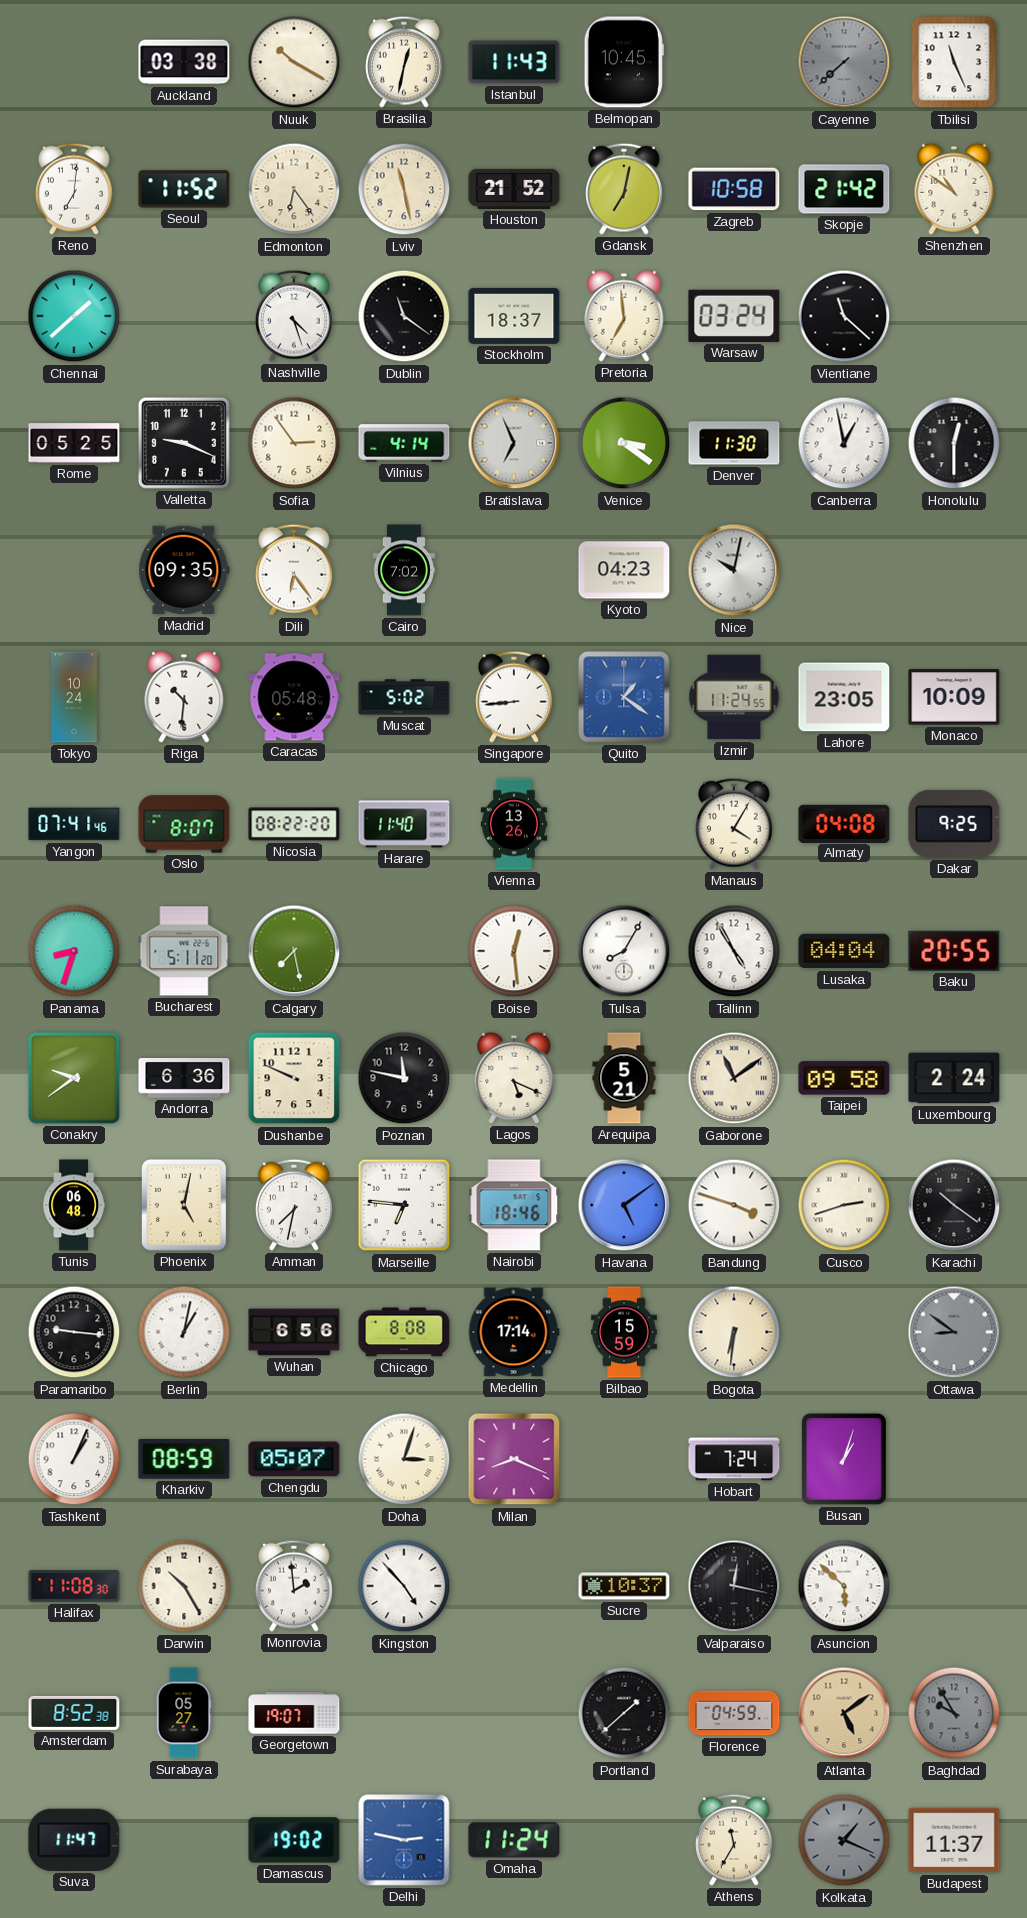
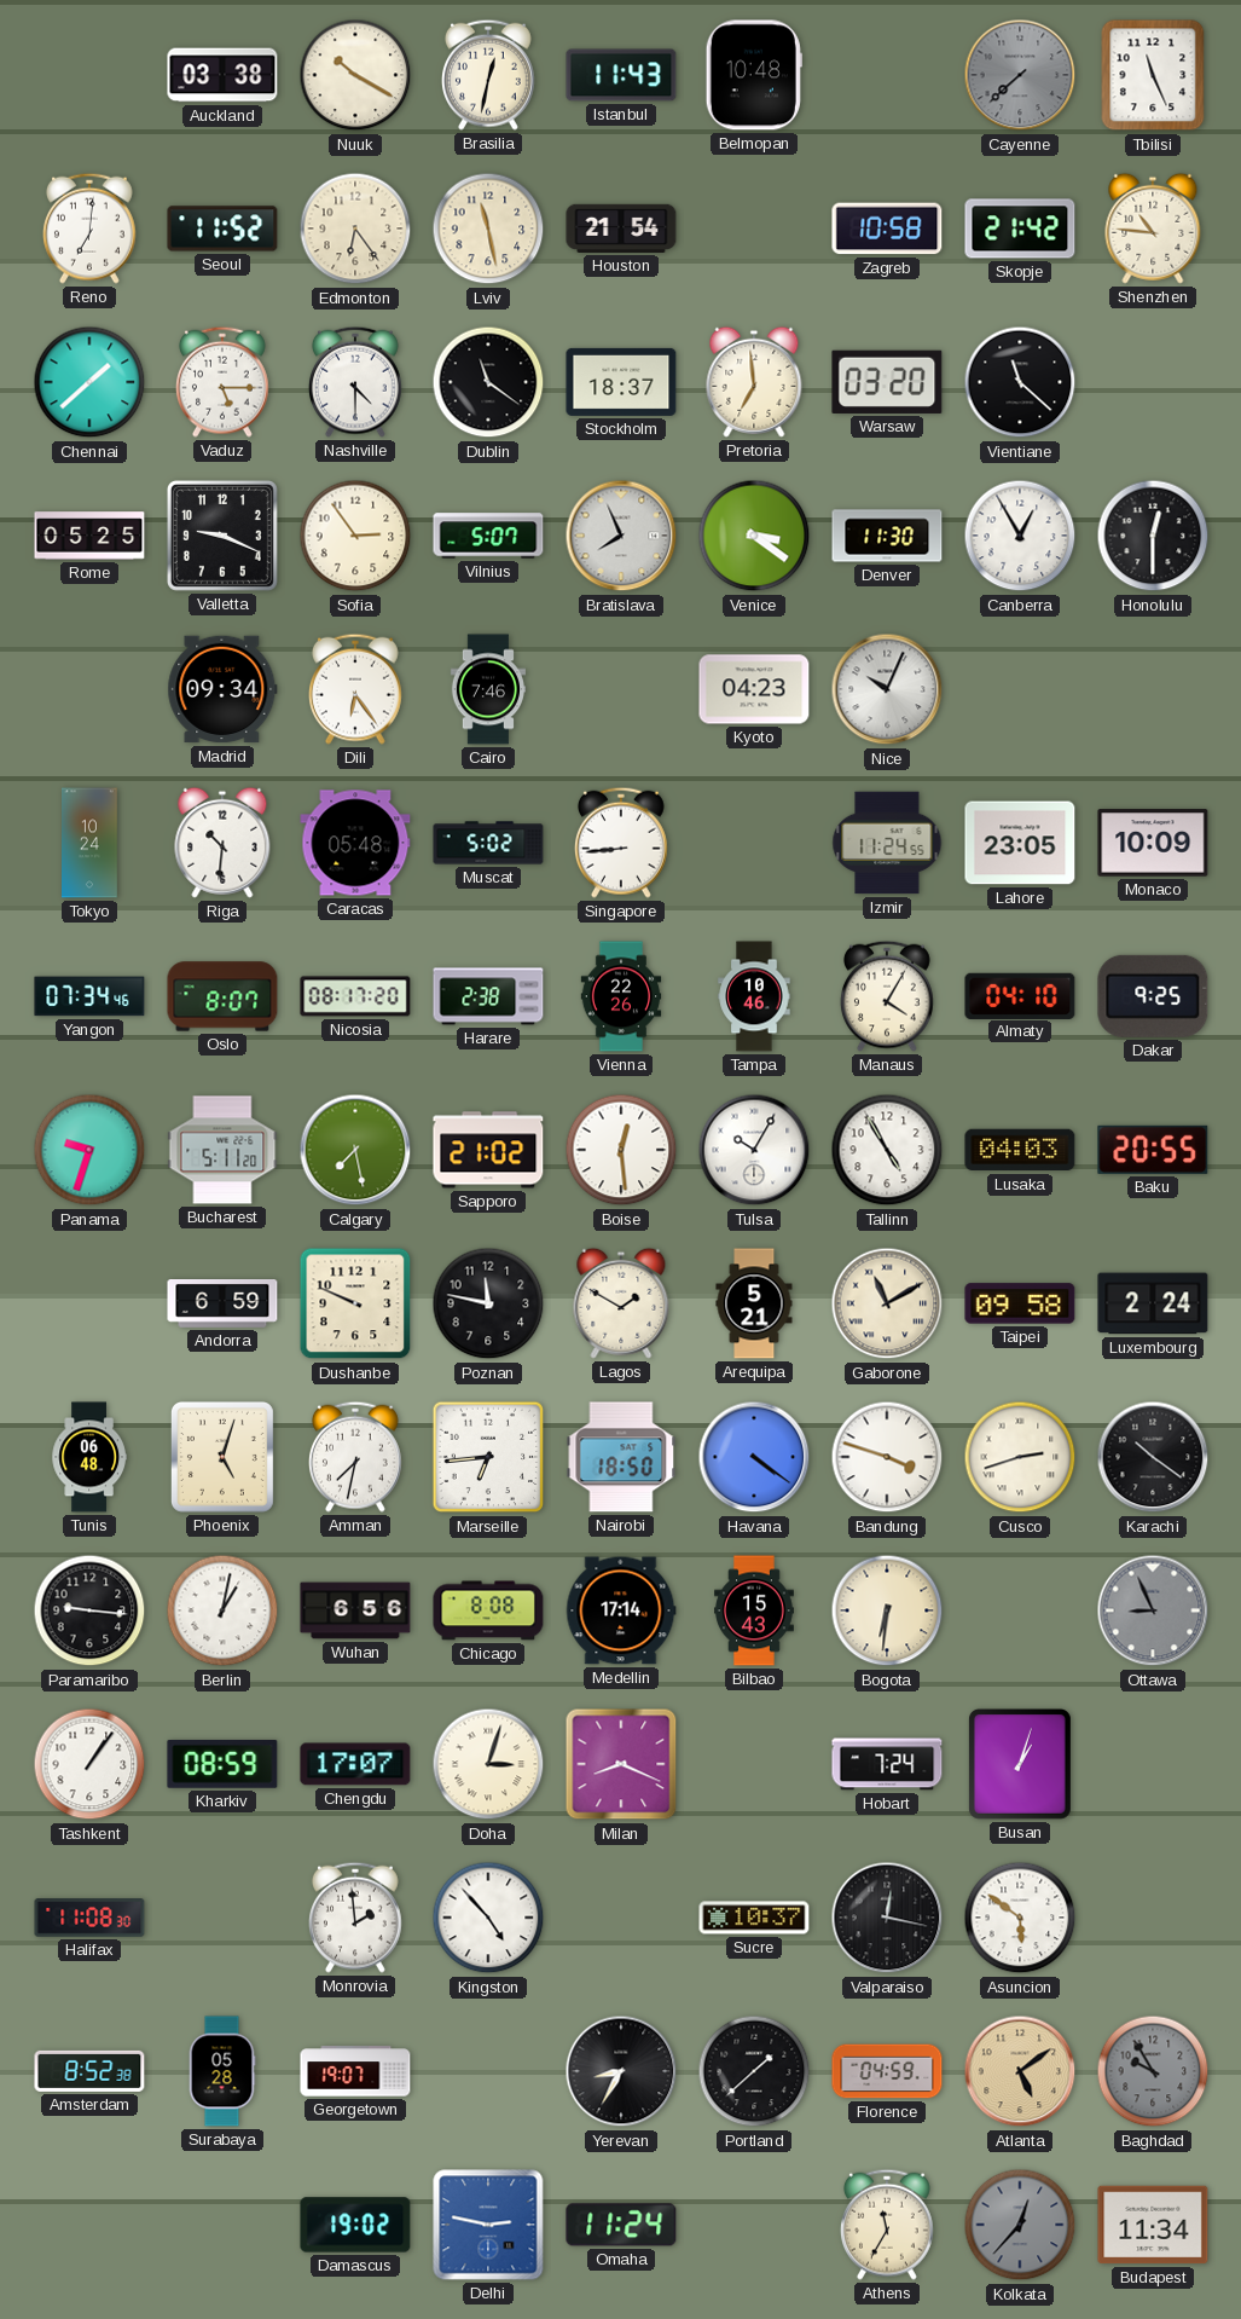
Belmopan: 10:45 -> 10:48
Houston: 21:52 -> 21:54
Gdansk: 7:02 -> none
Shenzhen: 10:51 -> 10:46
Vaduz: none -> 5:15
Nashville: 4:27 -> 4:30
Warsaw: 03:24 -> 03:20
Vilnius: 4:14 -> 5:07
Bratislava: 6:56 -> 7:56
Canberra: 12:58 -> 12:55
Madrid: 09:35 -> 09:34
Cairo: 7:02 -> 7:46
Nice: 10:02 -> 10:04
Quito: 1:21 -> none
Yangon: 07:41 -> 07:34
Nicosia: 08:22 -> 08:17
Harare: 11:40 -> 2:38
Vienna: 13:26 -> 22:26
Tampa: none -> 10:46
Almaty: 04:08 -> 04:10
Panama: 8:33 -> 9:33
Sapporo: none -> 21:02
Tulsa: 8:05 -> 10:05
Lusaka: 04:04 -> 04:03
Conakry: 9:39 -> none
Andorra: 6:36 -> 6:59
Lagos: 5:19 -> 1:50
Gaborone: 11:09 -> 11:10
Phoenix: 5:02 -> 5:03
Marseille: 6:46 -> 6:44
Nairobi: 18:46 -> 18:50
Havana: 5:09 -> 4:21
Bilbao: 15:59 -> 15:43
Ottawa: 8:51 -> 8:56
Tashkent: 1:04 -> 1:06
Chengdu: 05:07 -> 17:07
Darwin: 10:25 -> none
Asuncion: 5:52 -> 5:51
Surabaya: 05:27 -> 05:28
Yerevan: none -> 8:35
Suva: 11:47 -> none
Kolkata: 1:19 -> 12:37
Budapest: 11:37 -> 11:34
